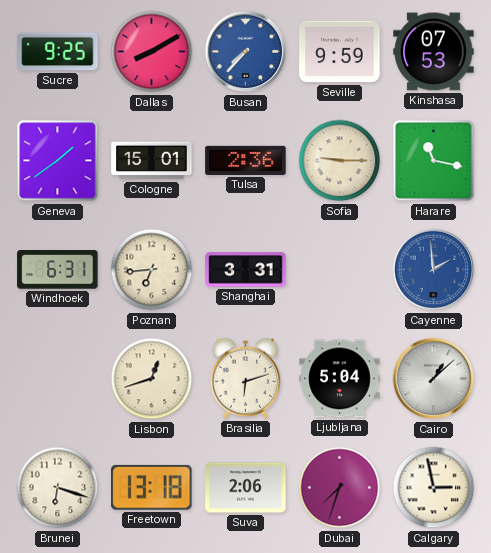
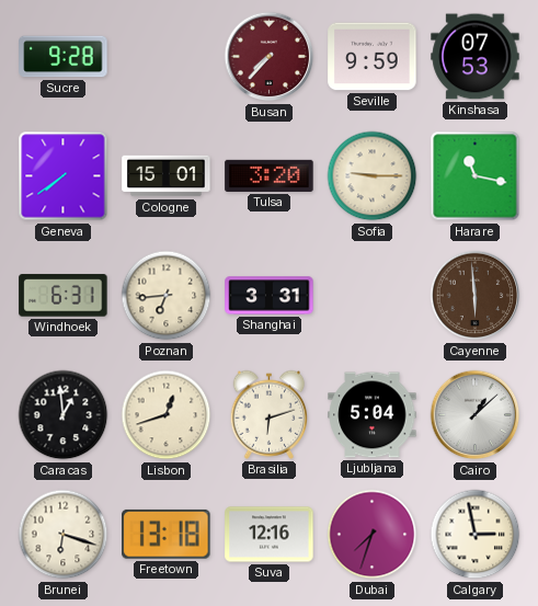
Sucre: 9:25 -> 9:28
Dallas: 8:10 -> none
Busan dial: blue -> burgundy
Geneva: 1:39 -> 7:39
Tulsa: 2:36 -> 3:20
Cayenne: 1:59 -> 5:59
Cayenne dial: blue -> brown
Caracas: none -> 12:59
Suva: 2:06 -> 12:16
